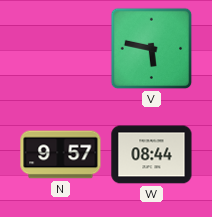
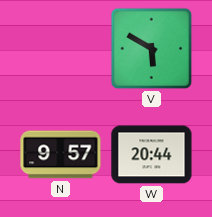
V: 5:47 -> 5:50
W: 08:44 -> 20:44
